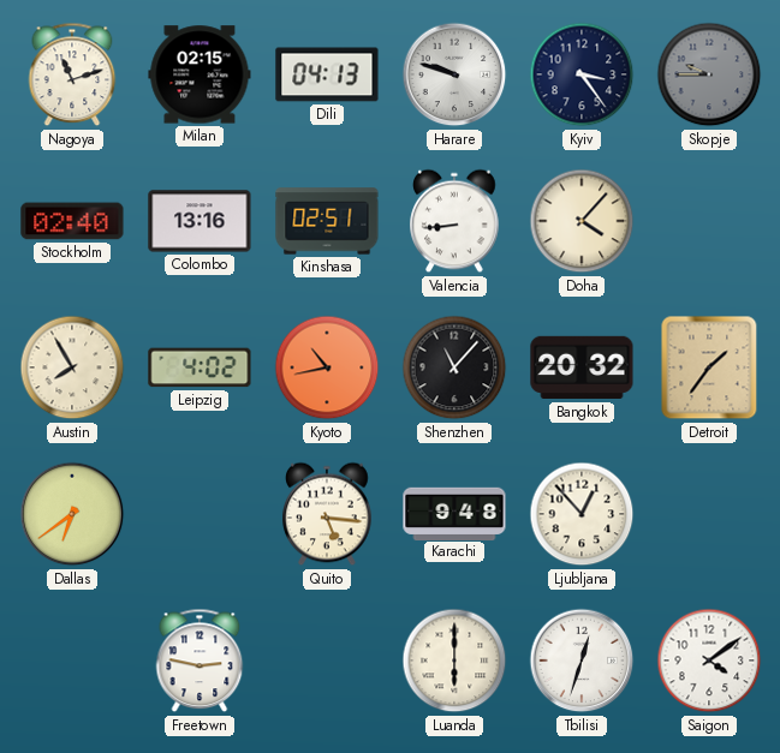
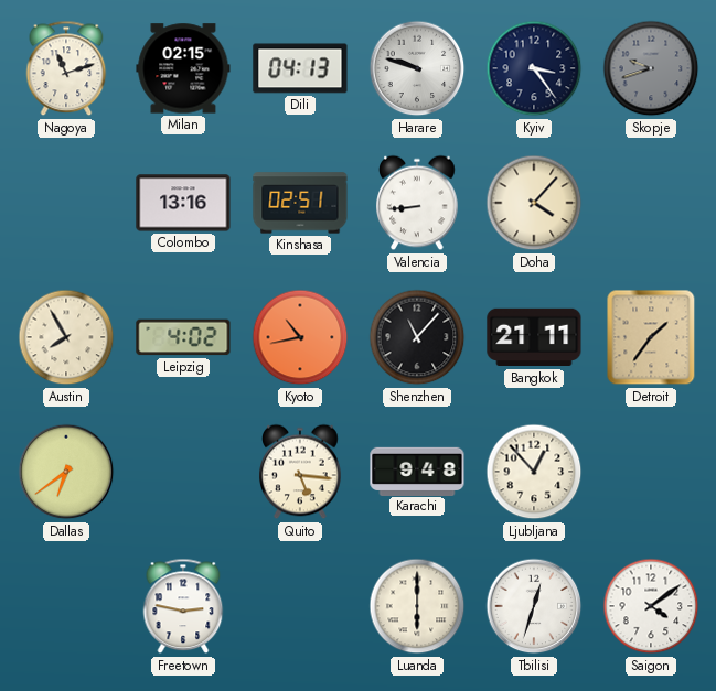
Skopje: 9:45 -> 9:42
Stockholm: 02:40 -> none
Bangkok: 20:32 -> 21:11
